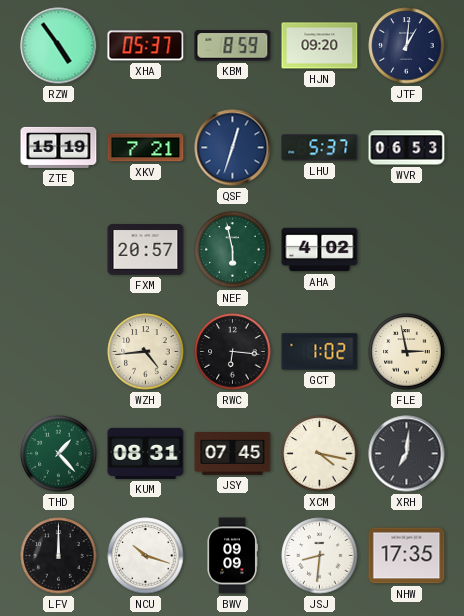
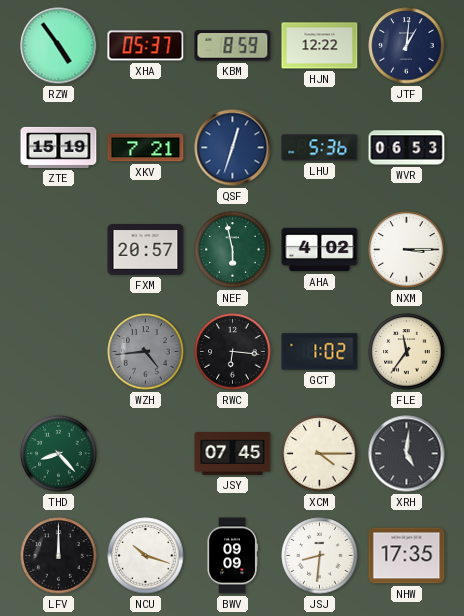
HJN: 09:20 -> 12:22
LHU: 5:37 -> 5:36
NXM: none -> 3:15
WZH dial: cream -> grey
FLE: 2:58 -> 11:36
THD: 1:23 -> 8:23
KUM: 08:31 -> none
XCM: 4:17 -> 4:15
XRH: 7:01 -> 5:01
